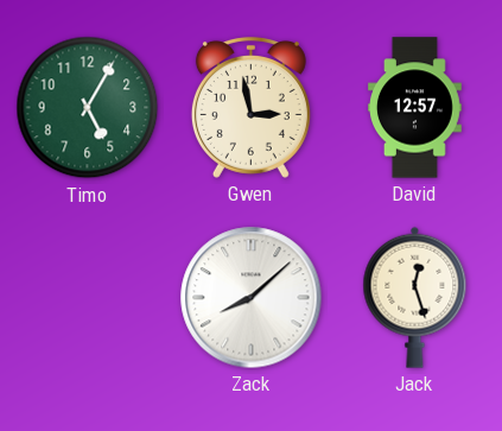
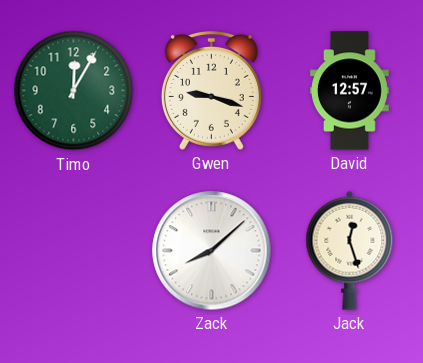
Timo: 5:05 -> 12:05
Gwen: 2:58 -> 9:18
